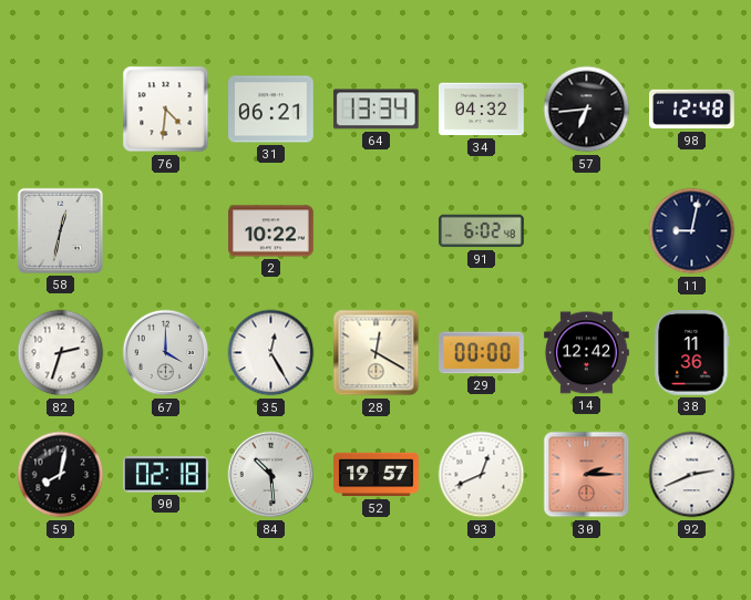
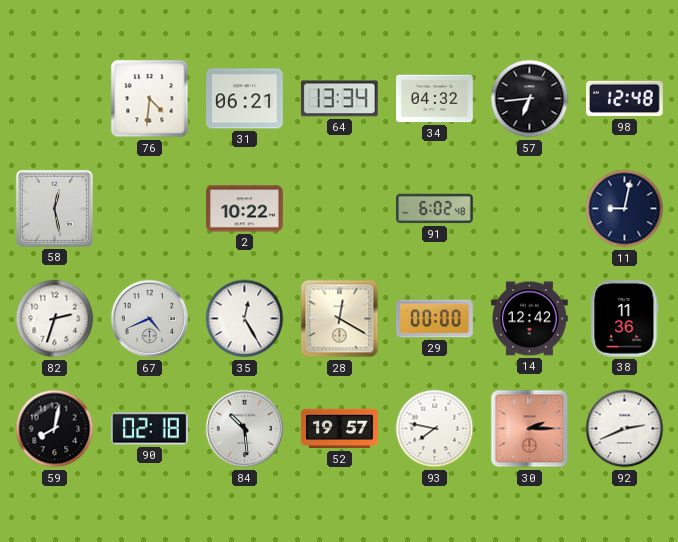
58: 12:32 -> 12:28
67: 4:00 -> 4:41
93: 12:41 -> 7:47
